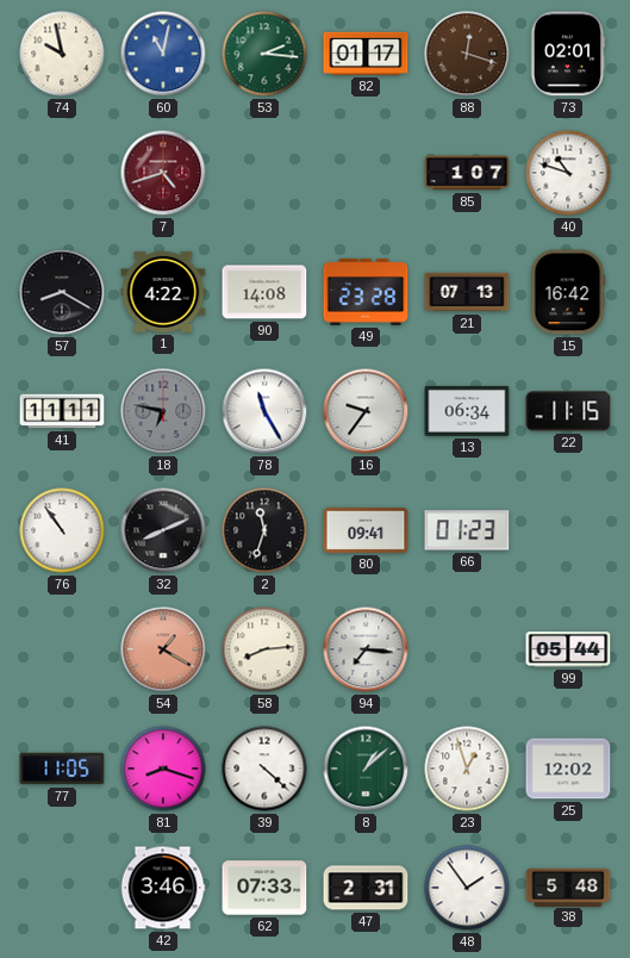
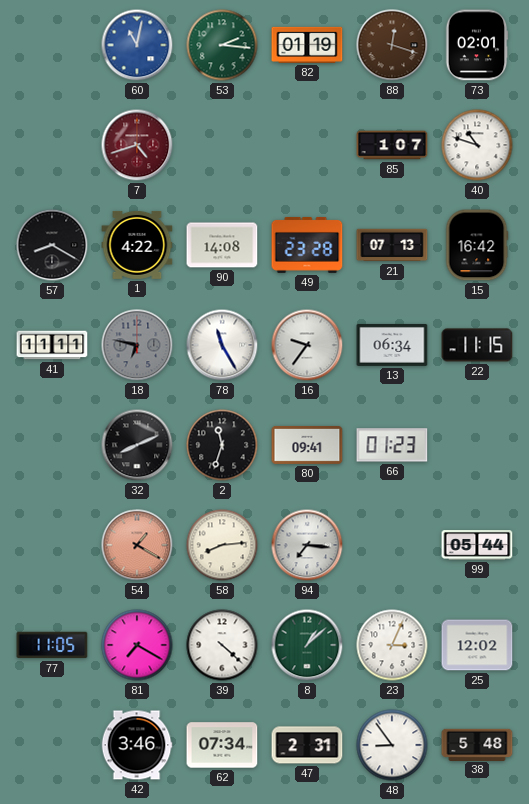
74: 9:58 -> none
82: 01:17 -> 01:19
76: 10:54 -> none
81: 8:18 -> 7:20
23: 12:57 -> 3:04
62: 07:33 -> 07:34
48: 1:54 -> 8:54
